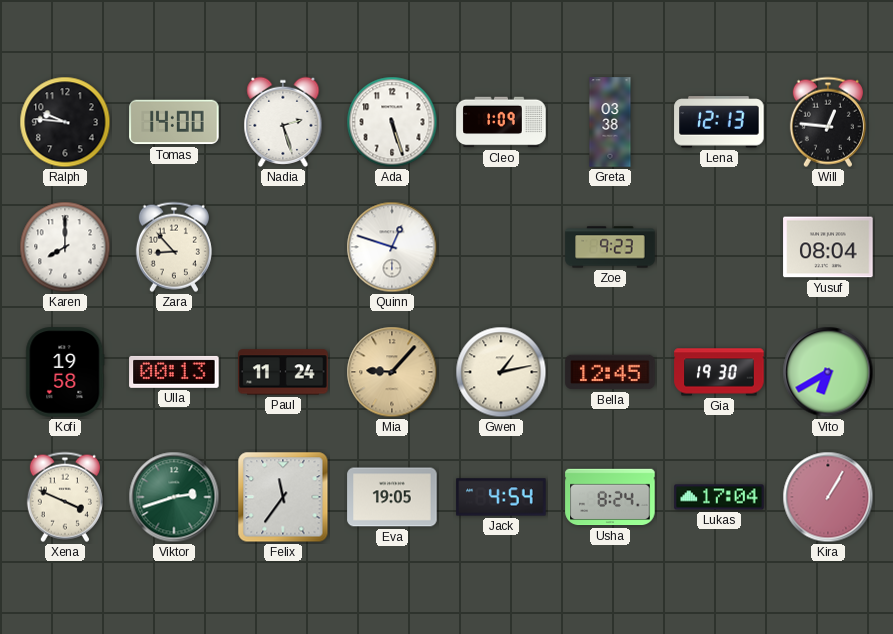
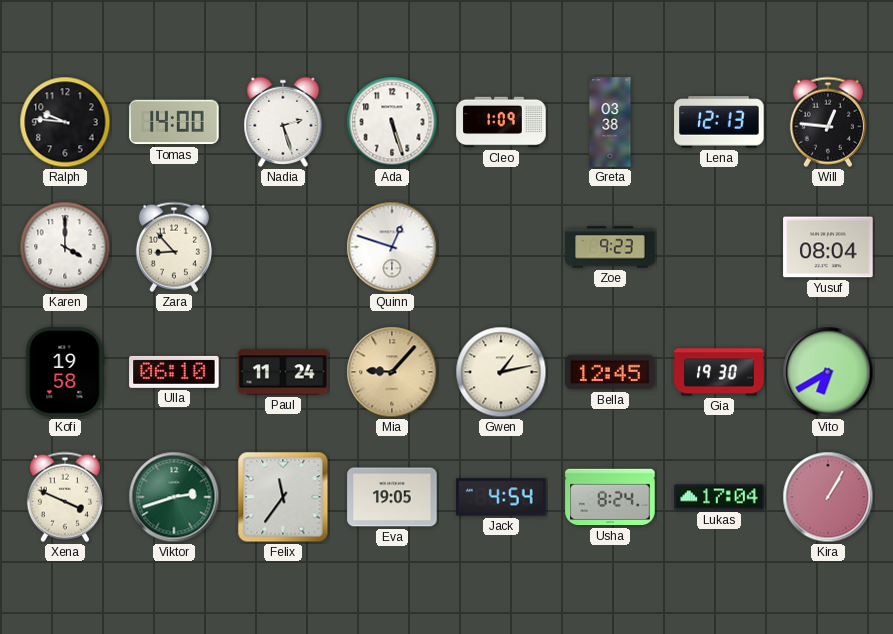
Karen: 8:00 -> 4:00
Ulla: 00:13 -> 06:10
